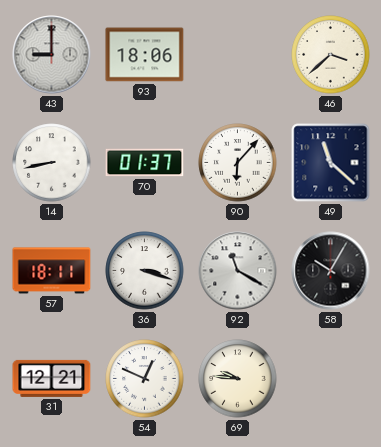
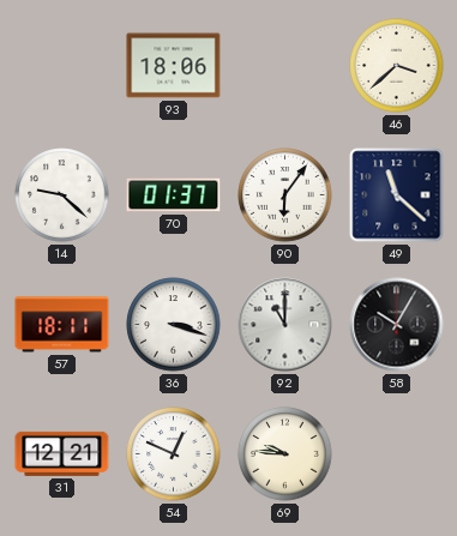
43: 9:00 -> none
14: 8:43 -> 9:22
90: 6:07 -> 6:06
92: 11:20 -> 11:00
